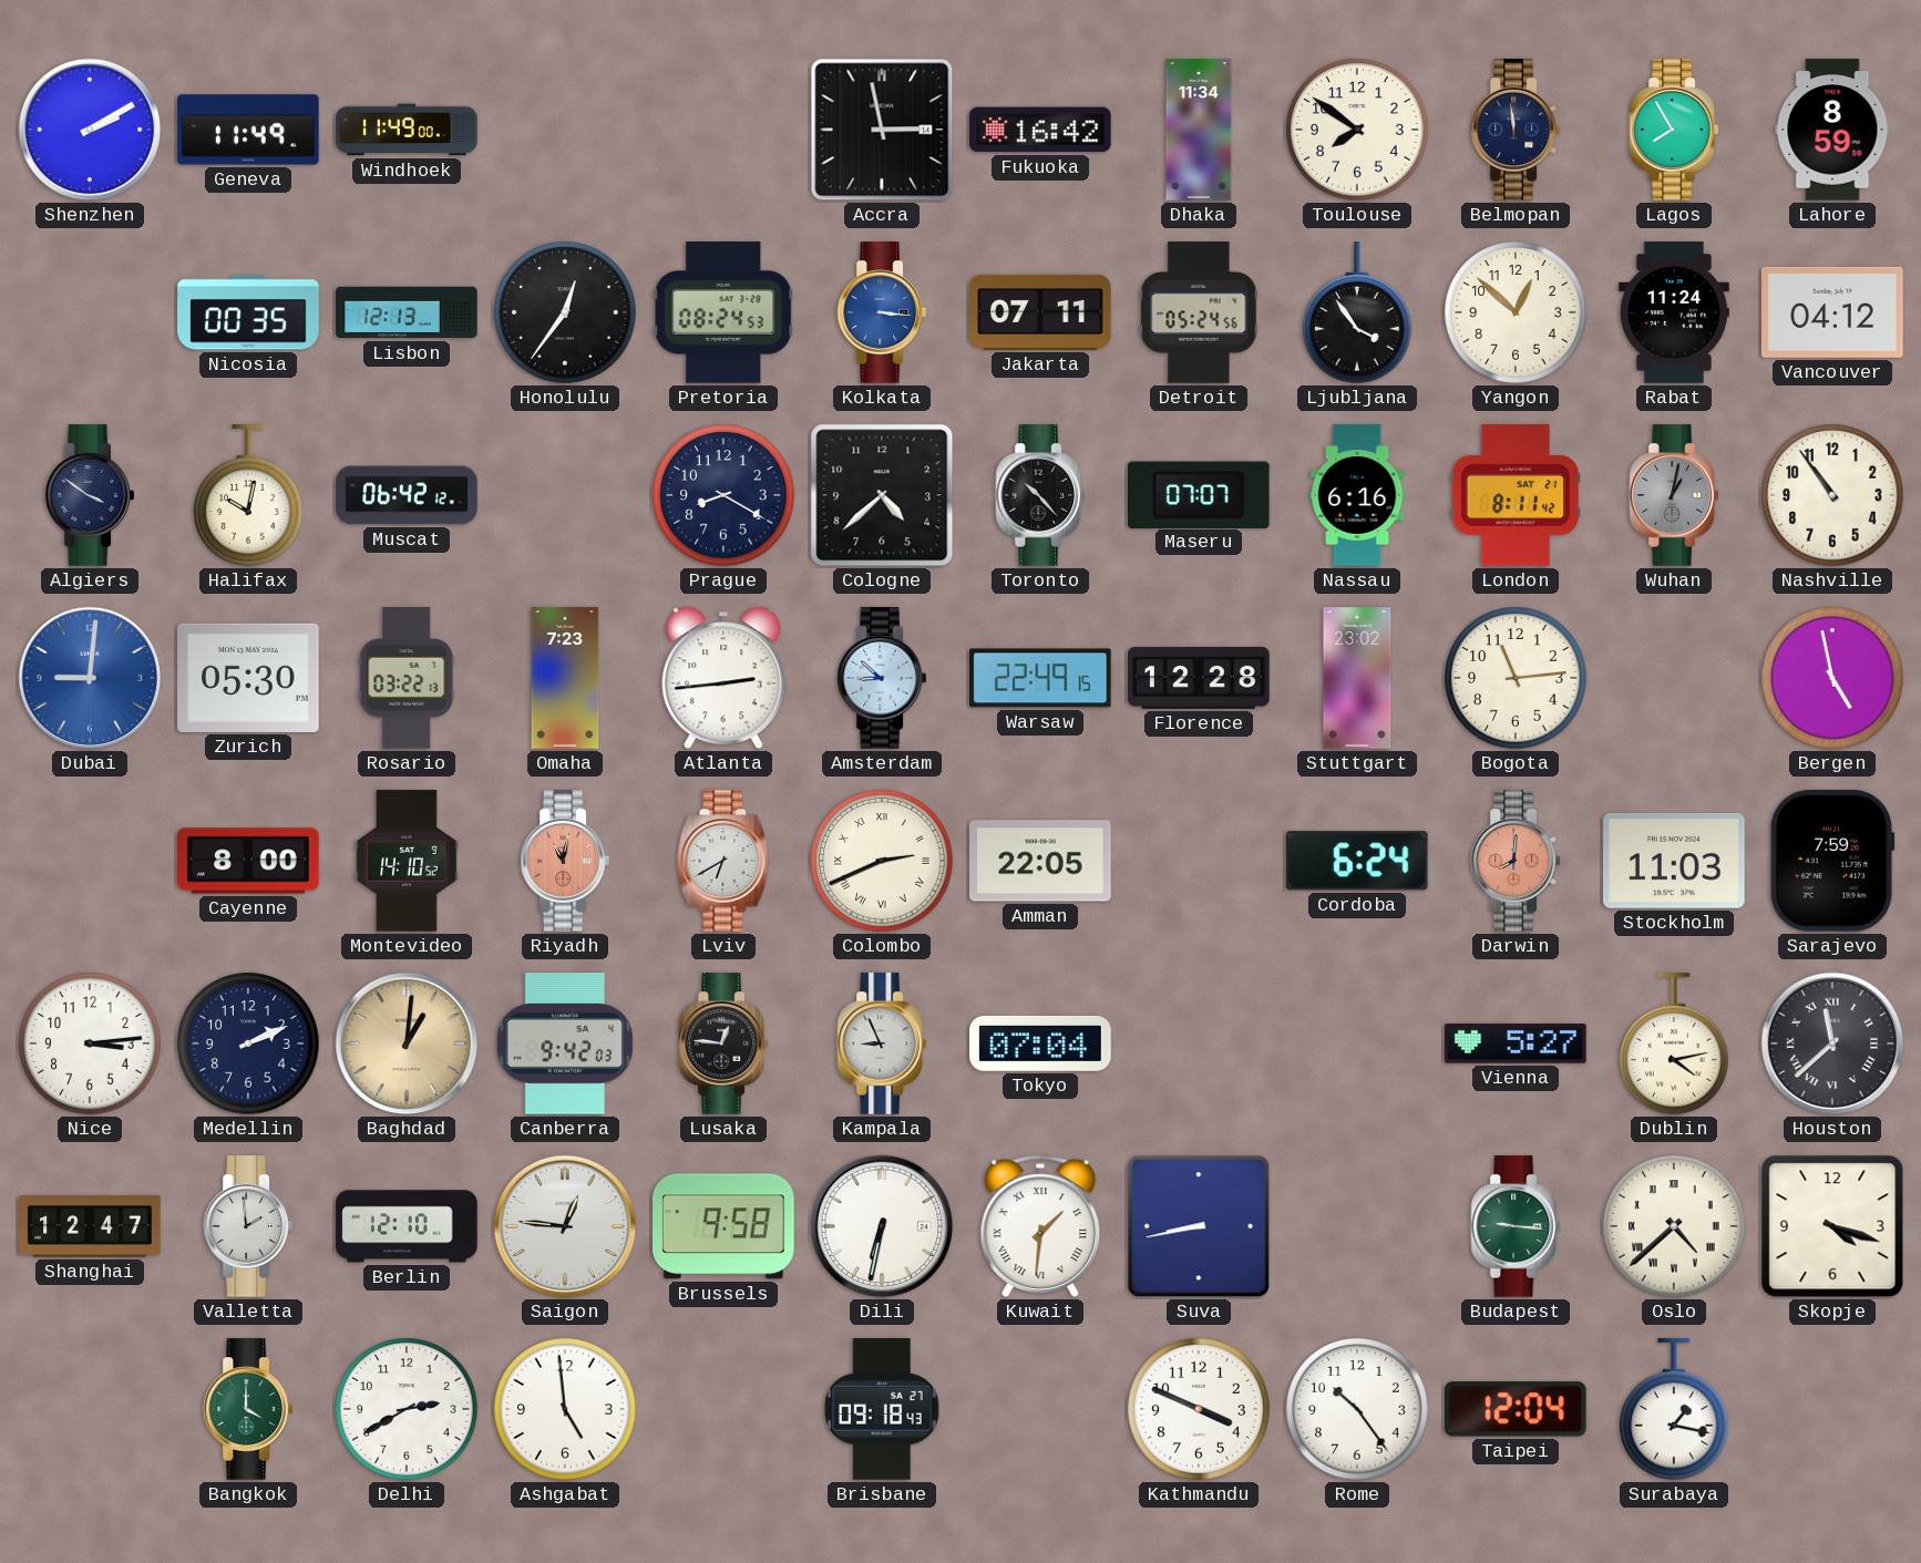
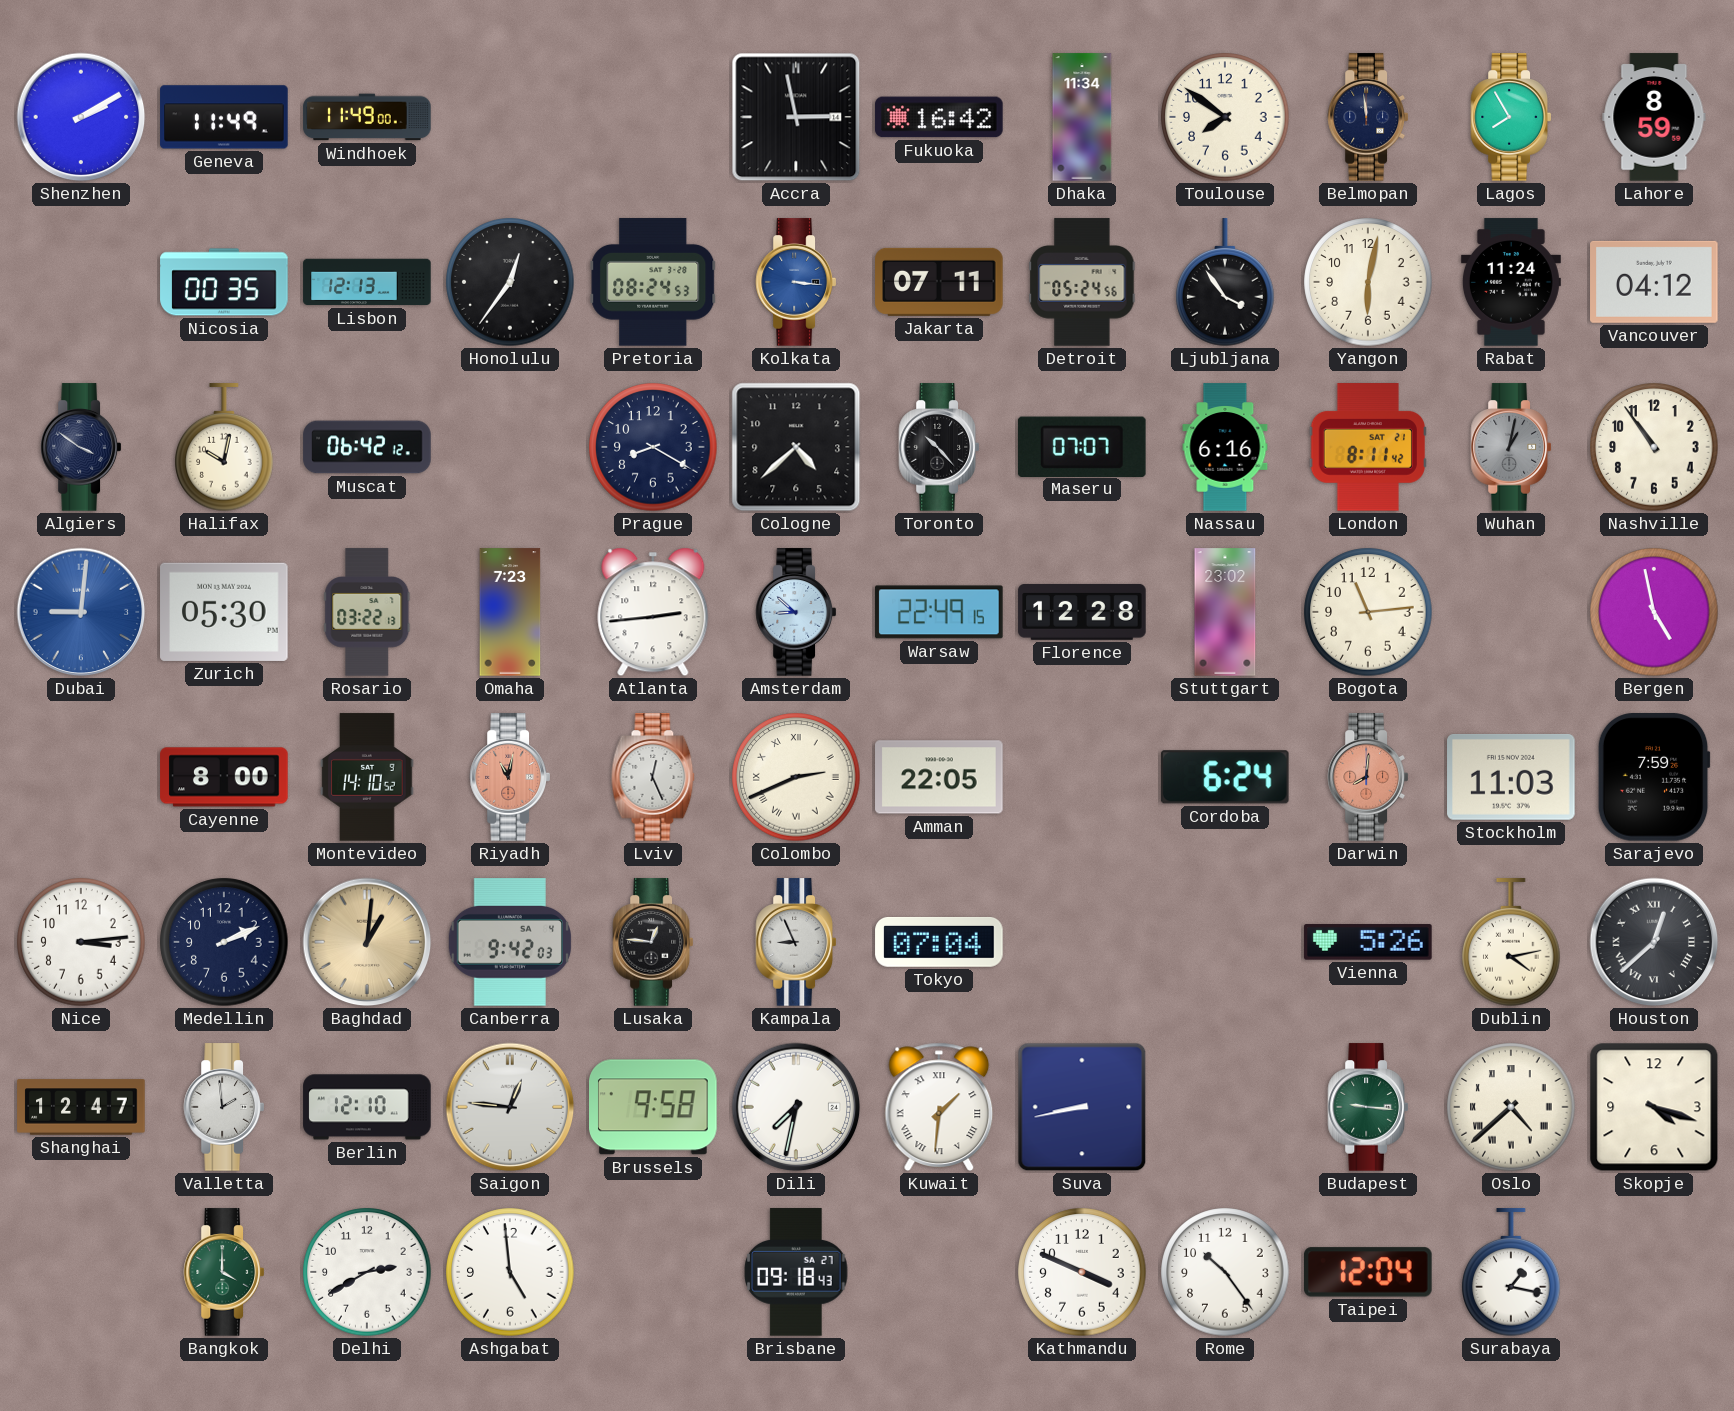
Yangon: 12:52 -> 6:02
Lviv: 6:40 -> 12:26
Vienna: 5:27 -> 5:26
Houston: 11:38 -> 12:38
Dili: 6:32 -> 7:32
